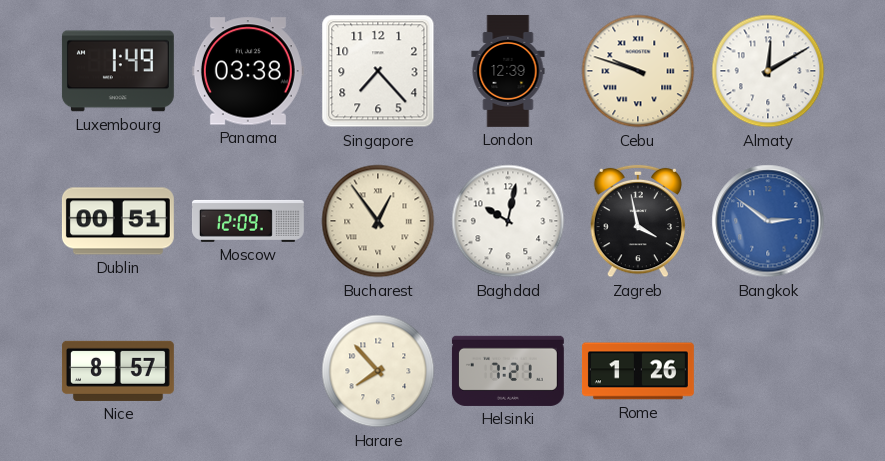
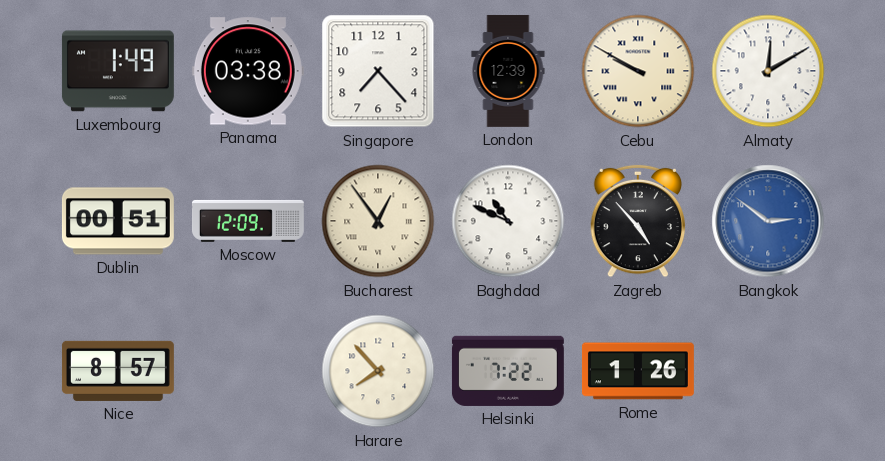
Cebu: 9:48 -> 9:50
Baghdad: 10:02 -> 10:49
Zagreb: 3:58 -> 4:53
Helsinki: 7:21 -> 7:22
